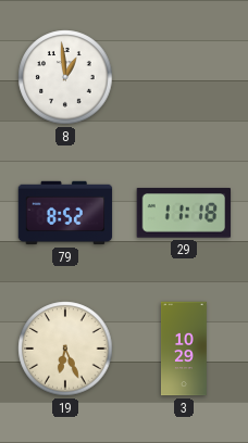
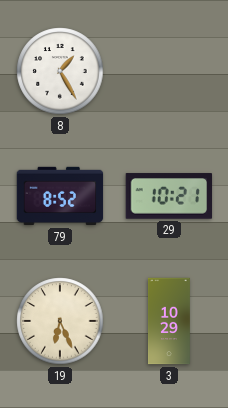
8: 12:59 -> 1:25
29: 11:18 -> 10:21
